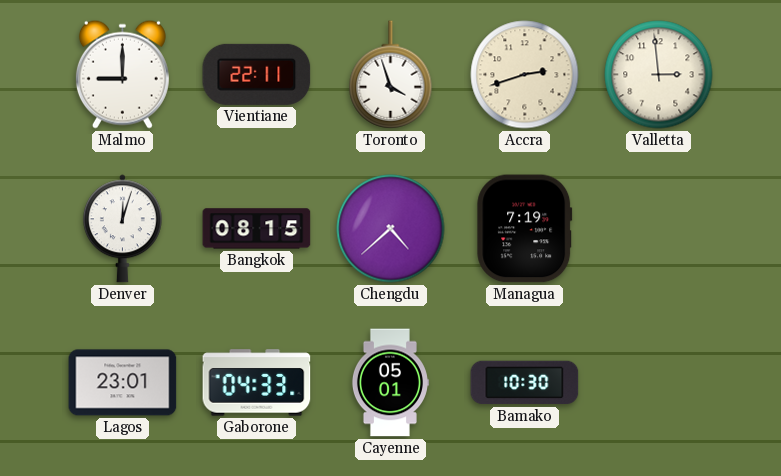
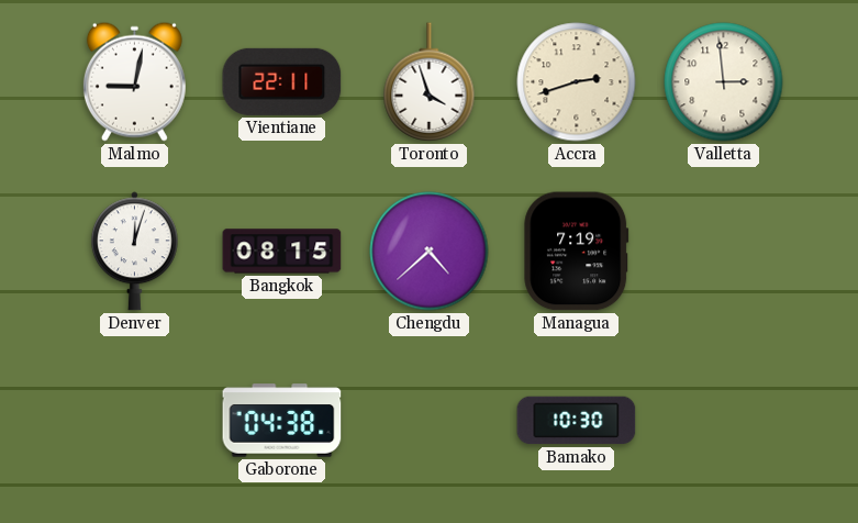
Malmo: 9:00 -> 9:02
Lagos: 23:01 -> none
Gaborone: 04:33 -> 04:38
Cayenne: 05:01 -> none
